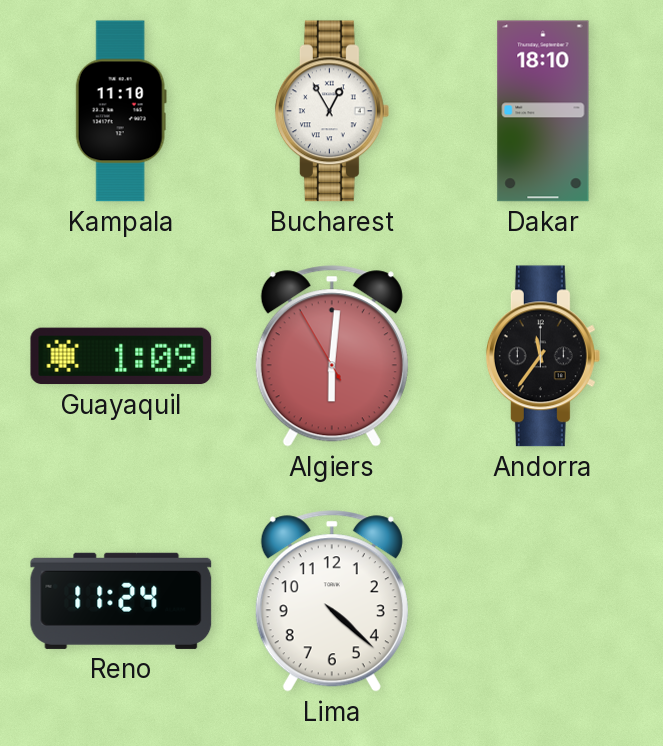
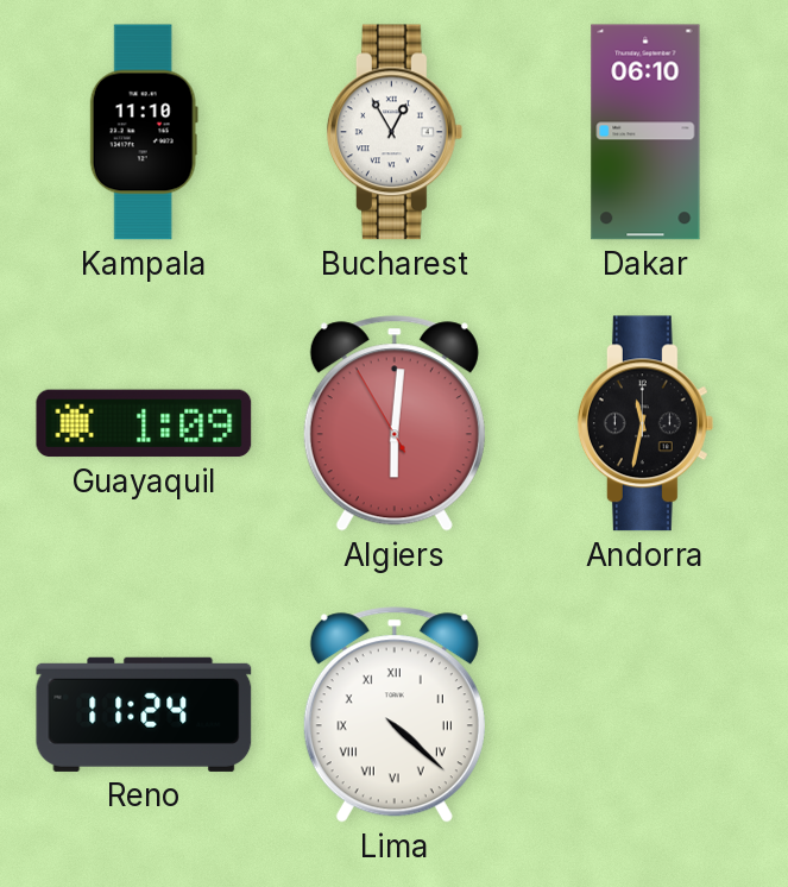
Dakar: 18:10 -> 06:10
Andorra: 11:36 -> 11:32
Lima numerals: Arabic -> Roman
